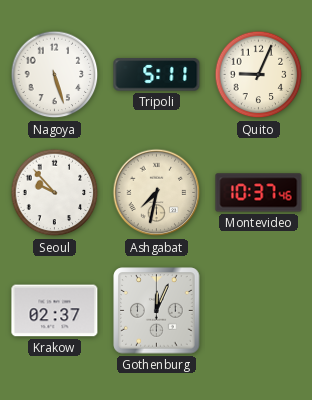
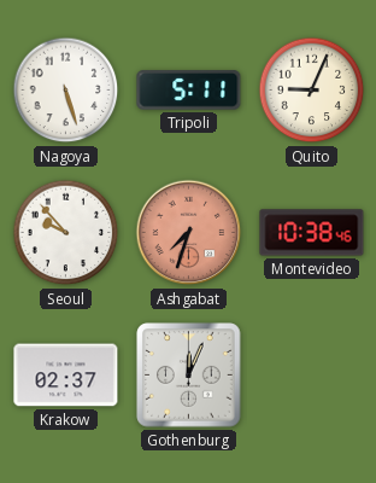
Ashgabat: 7:32 -> 7:33
Ashgabat dial: cream -> salmon
Montevideo: 10:37 -> 10:38
